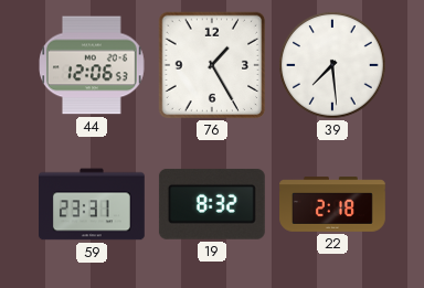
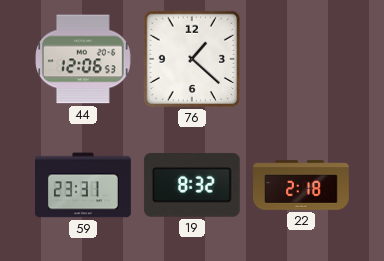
76: 1:25 -> 1:22
39: 7:29 -> none
